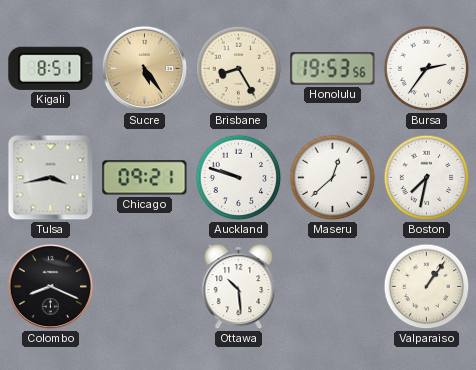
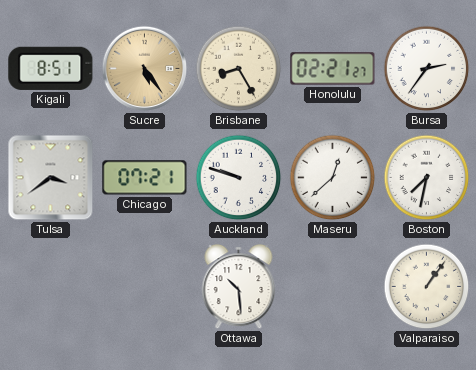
Honolulu: 19:53 -> 02:21
Tulsa: 3:43 -> 3:39
Chicago: 09:21 -> 07:21
Colombo: 8:19 -> none
